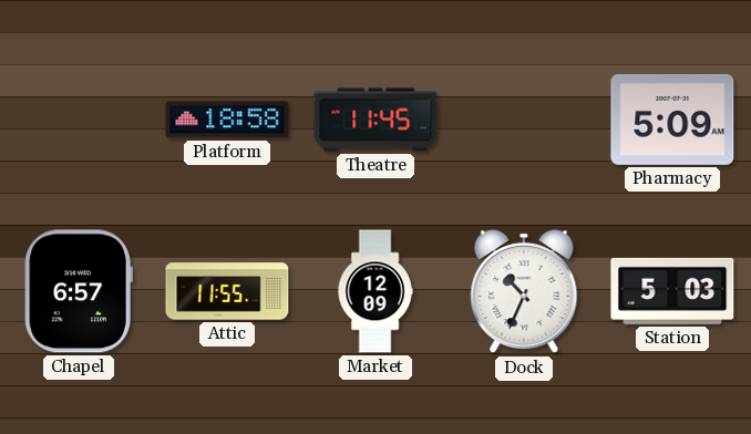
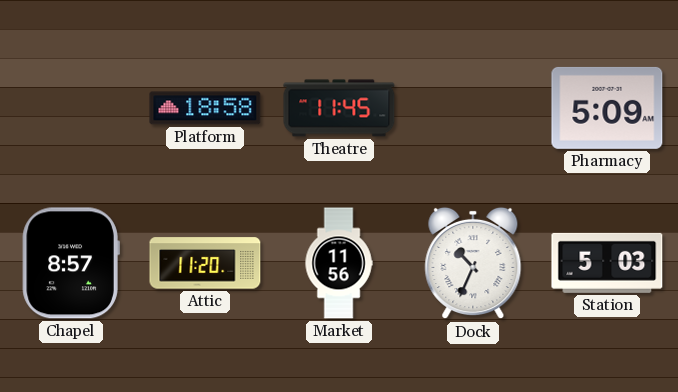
Chapel: 6:57 -> 8:57
Attic: 11:55 -> 11:20
Market: 12:09 -> 11:56
